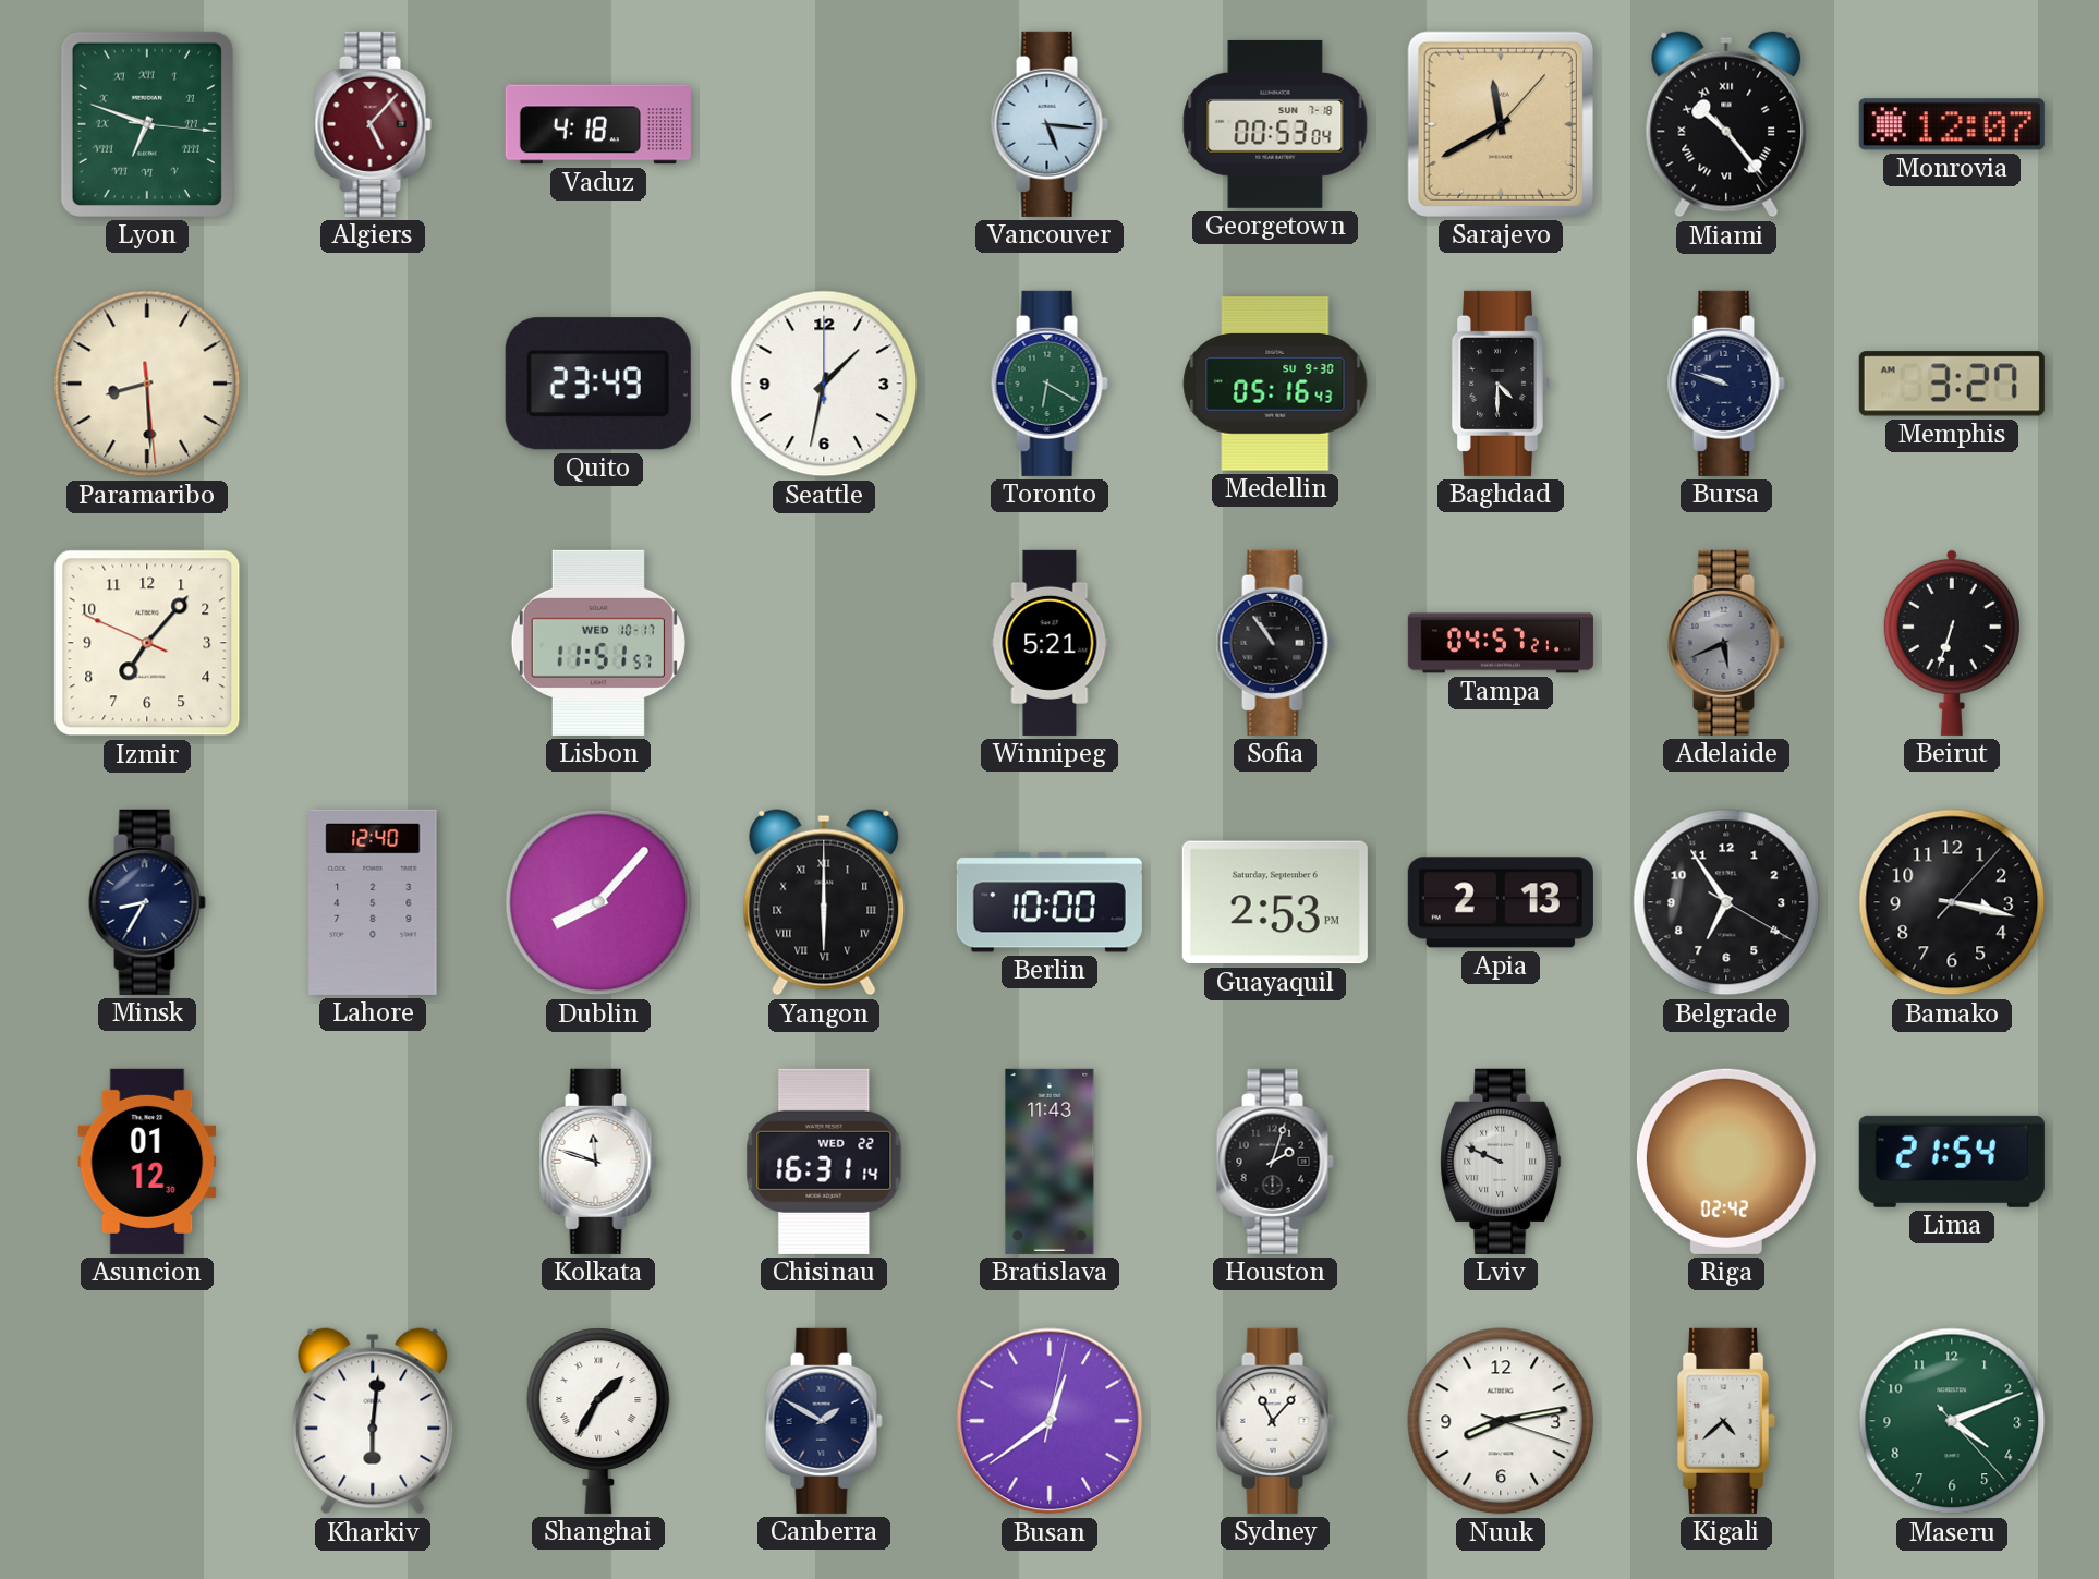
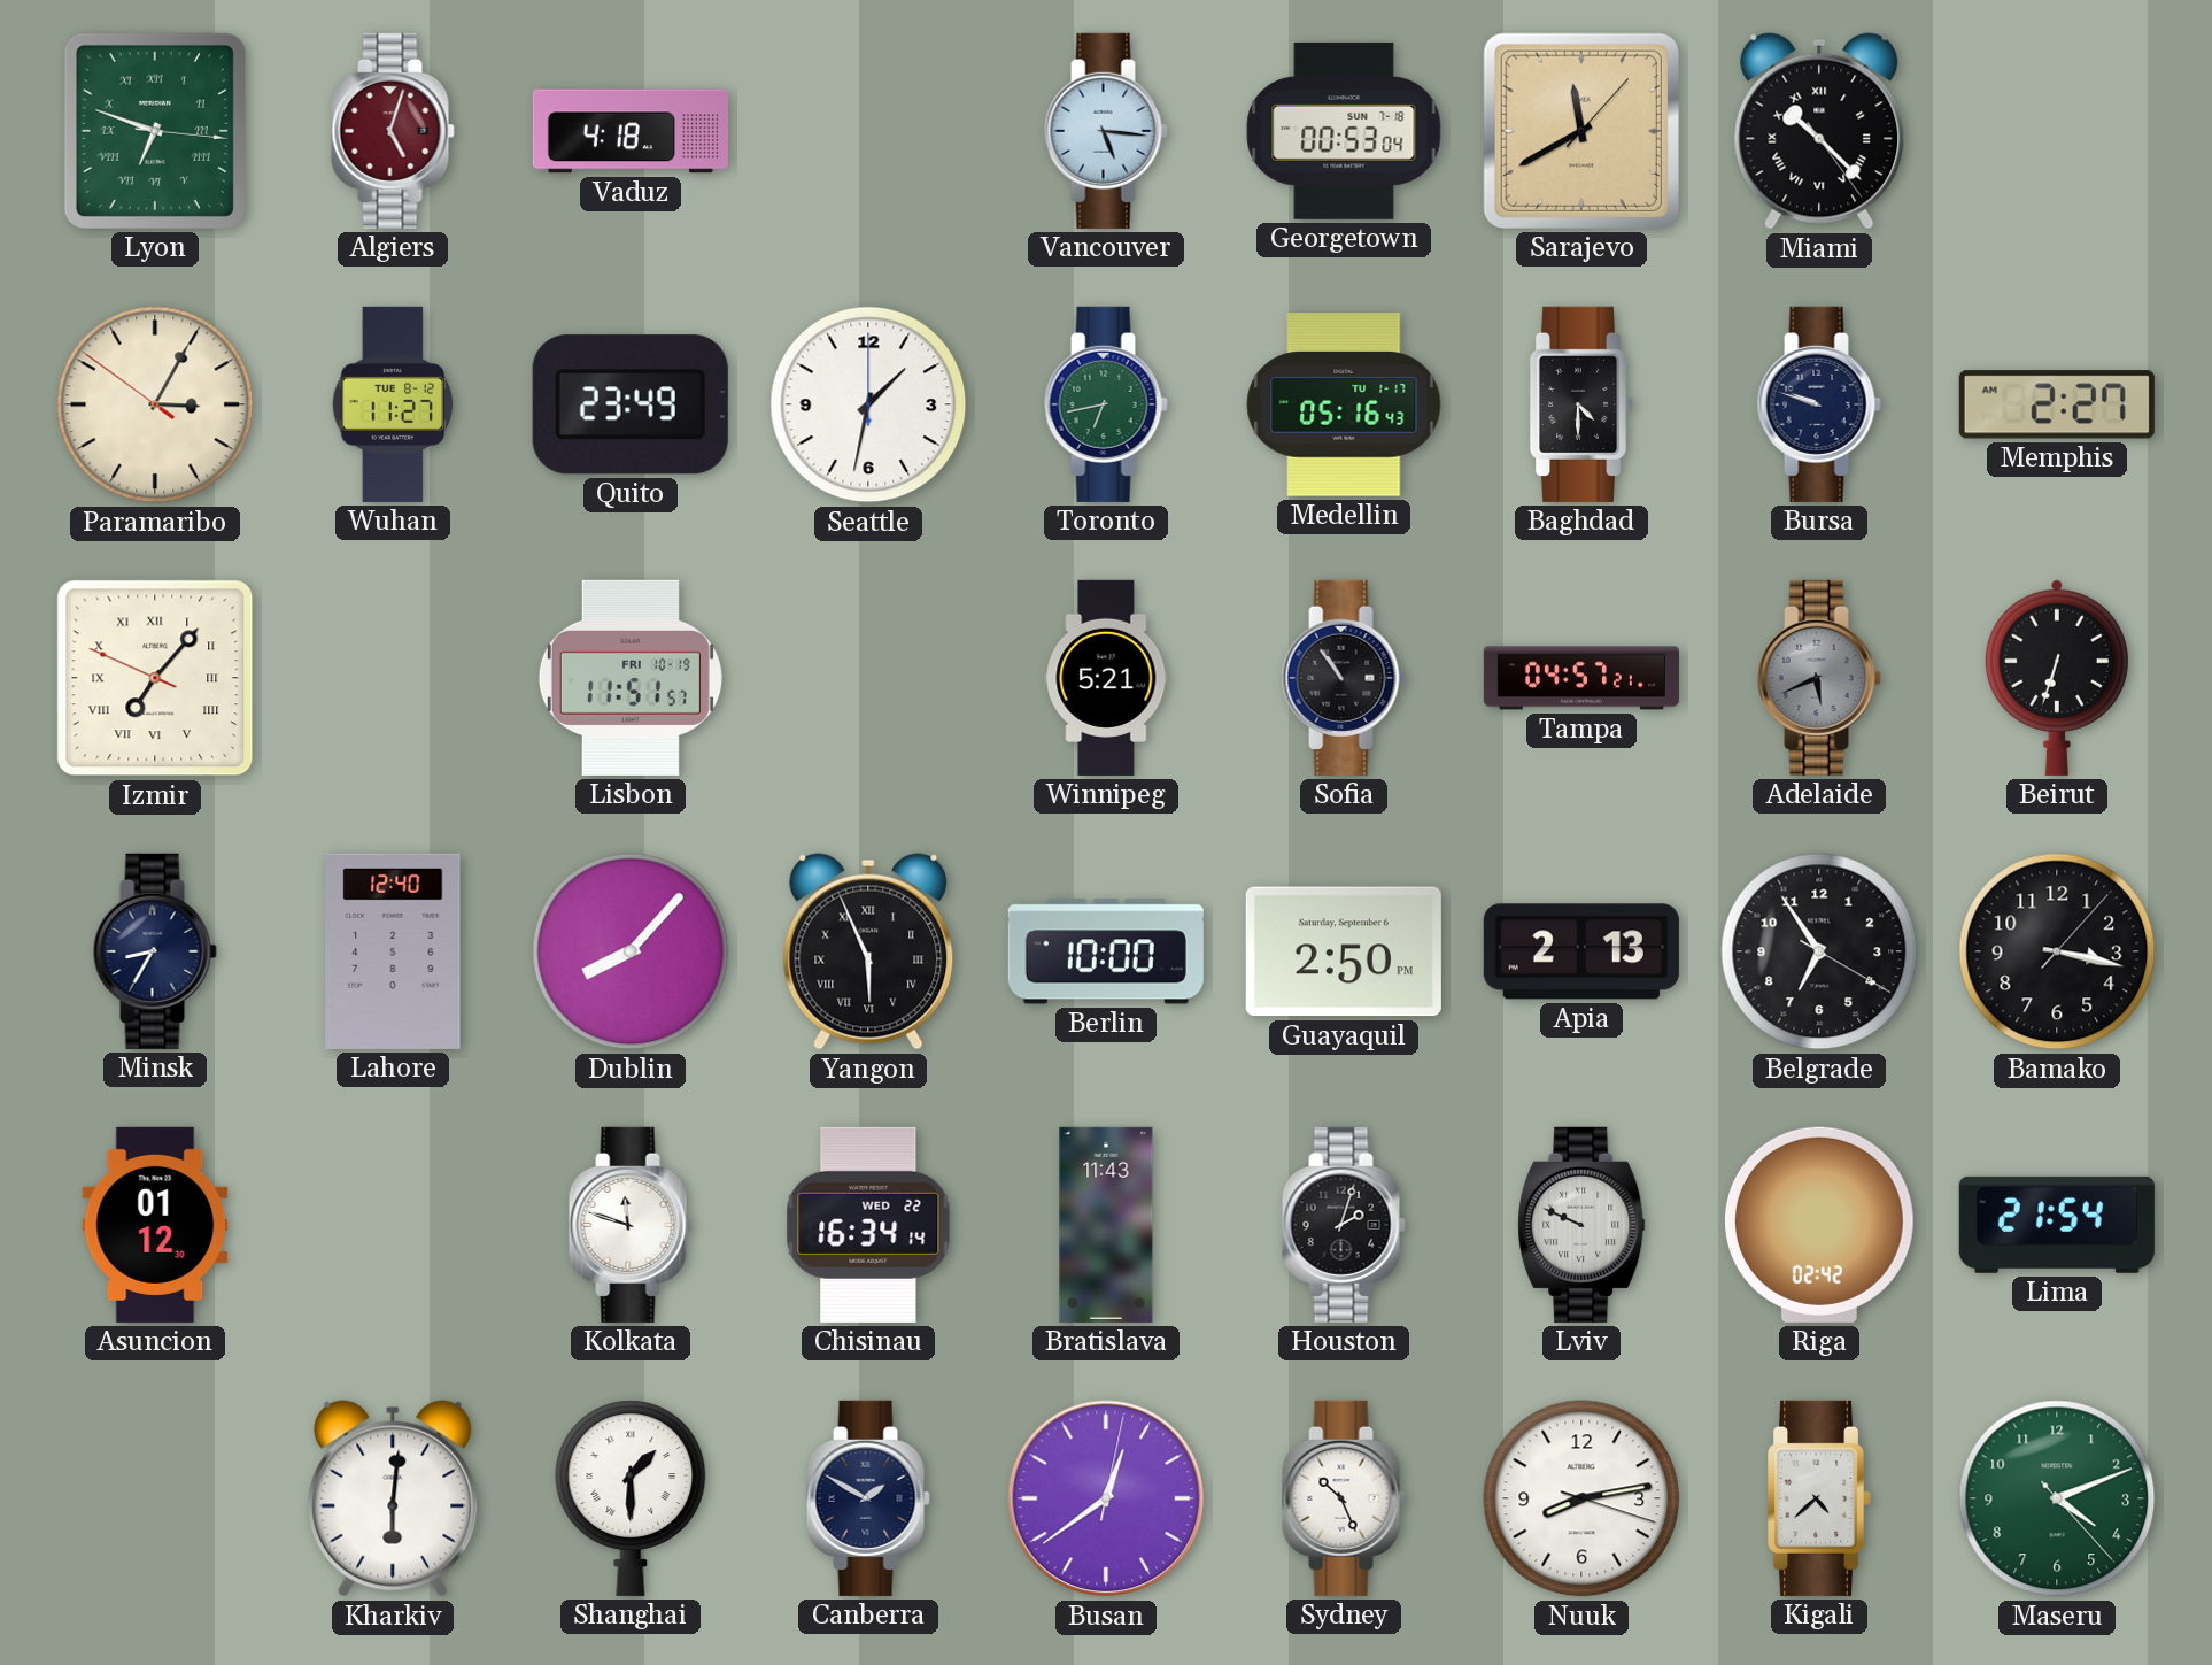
Algiers: 5:07 -> 5:03
Miami: 10:23 -> 10:22
Monrovia: 12:07 -> none
Paramaribo: 8:29 -> 3:04
Wuhan: none -> 11:27
Toronto: 6:20 -> 6:43
Medellin date: SU 9-30 -> TU 1-17
Memphis: 3:27 -> 2:27
Izmir numerals: Arabic -> Roman
Lisbon date: WED 10-17 -> FRI 10-19
Yangon: 6:00 -> 5:56
Guayaquil: 2:53 -> 2:50
Chisinau: 16:31 -> 16:34
Shanghai: 1:35 -> 1:30
Sydney: 11:07 -> 10:26
